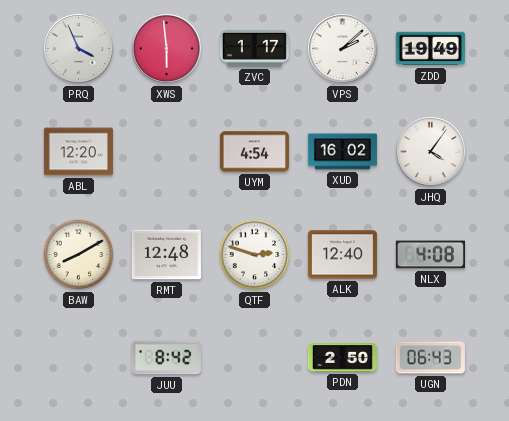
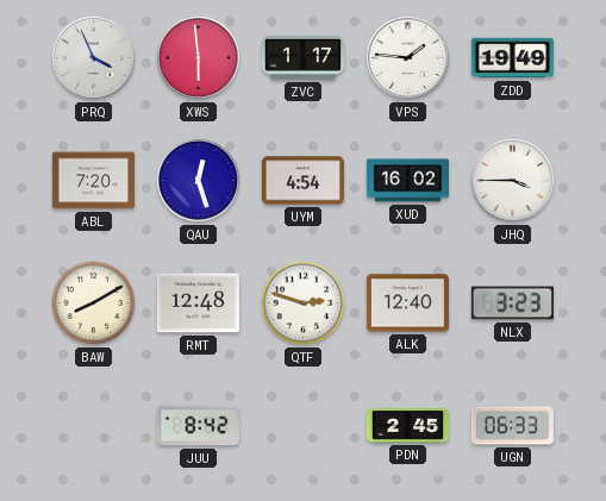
VPS: 2:08 -> 1:46
ABL: 12:20 -> 7:20
QAU: none -> 12:27
JHQ: 4:06 -> 3:45
NLX: 4:08 -> 3:23
PDN: 2:50 -> 2:45
UGN: 06:43 -> 06:33
